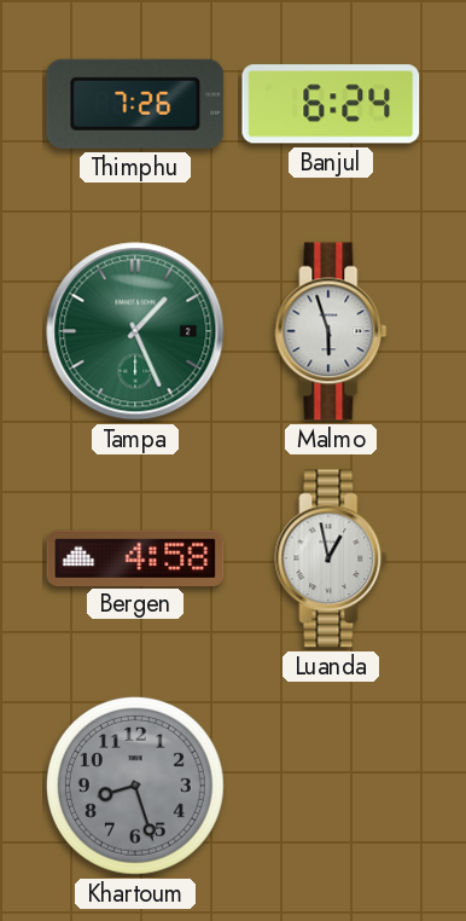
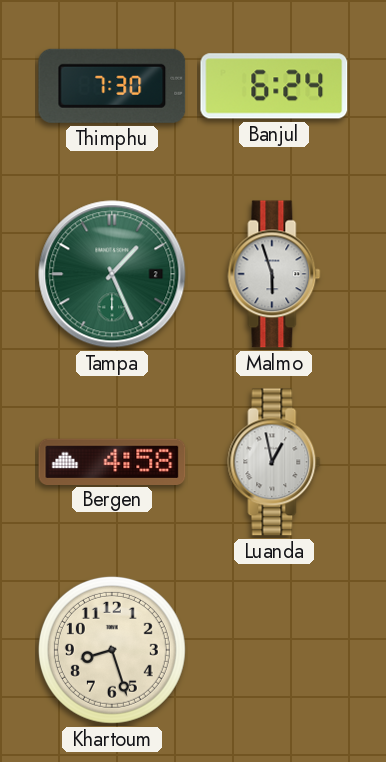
Thimphu: 7:26 -> 7:30
Khartoum dial: grey -> cream
